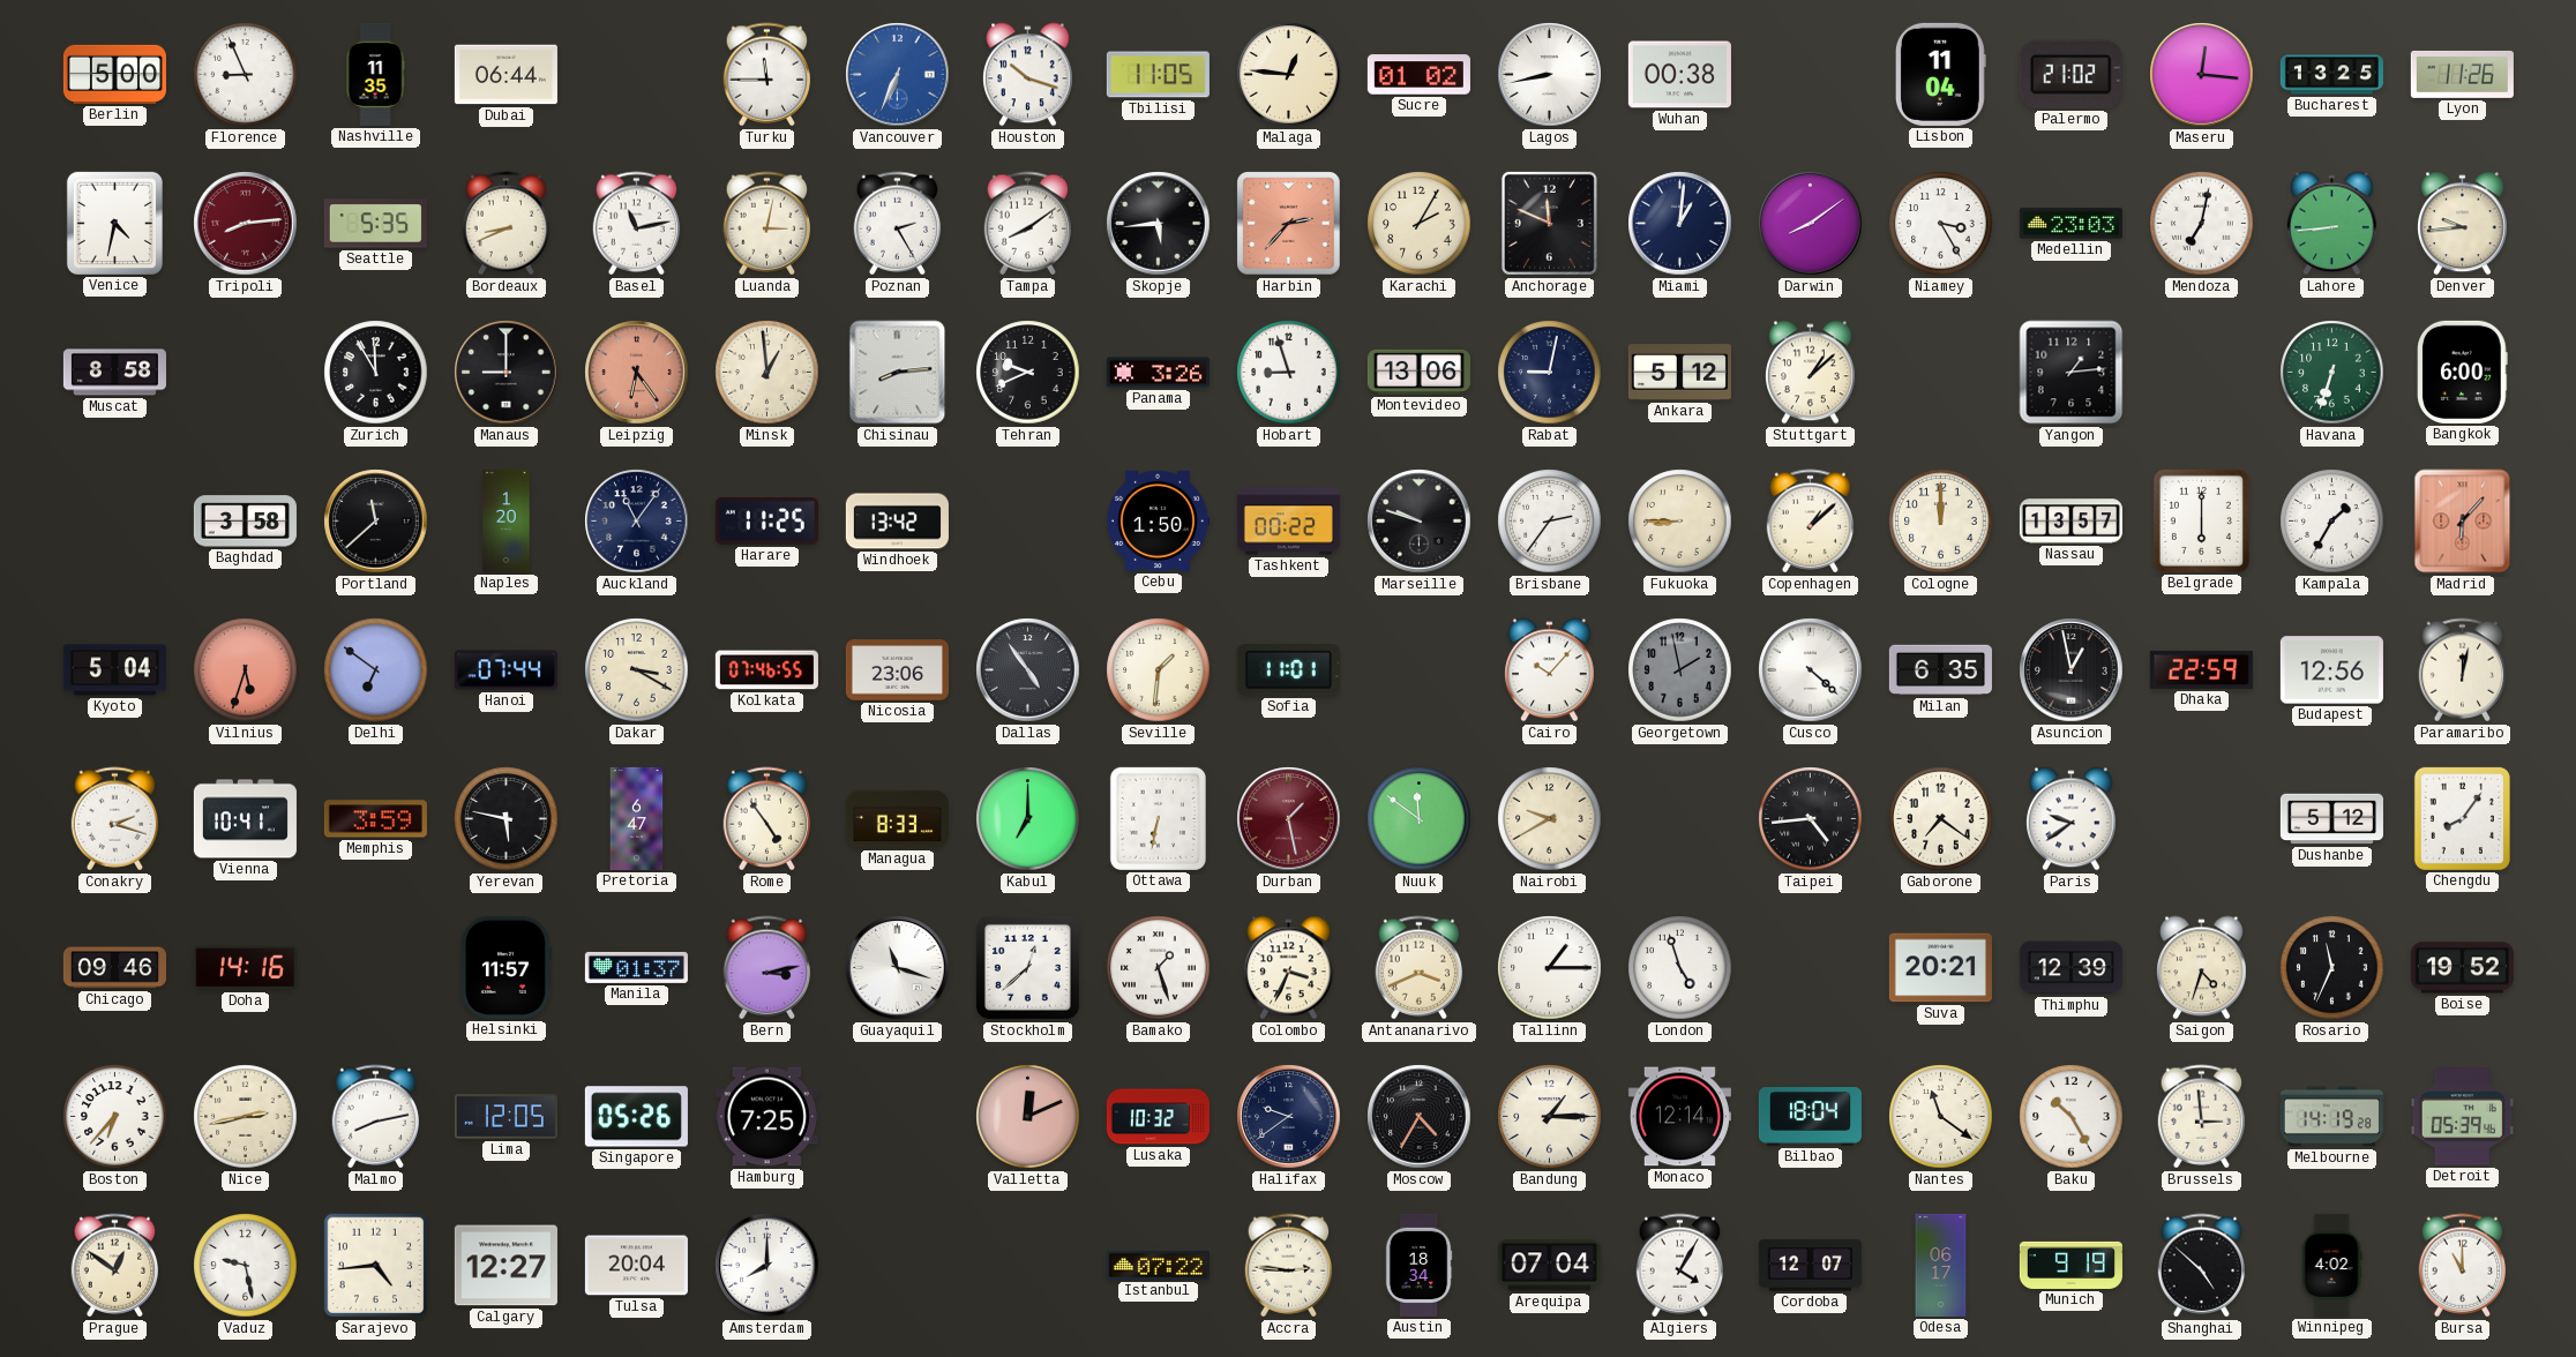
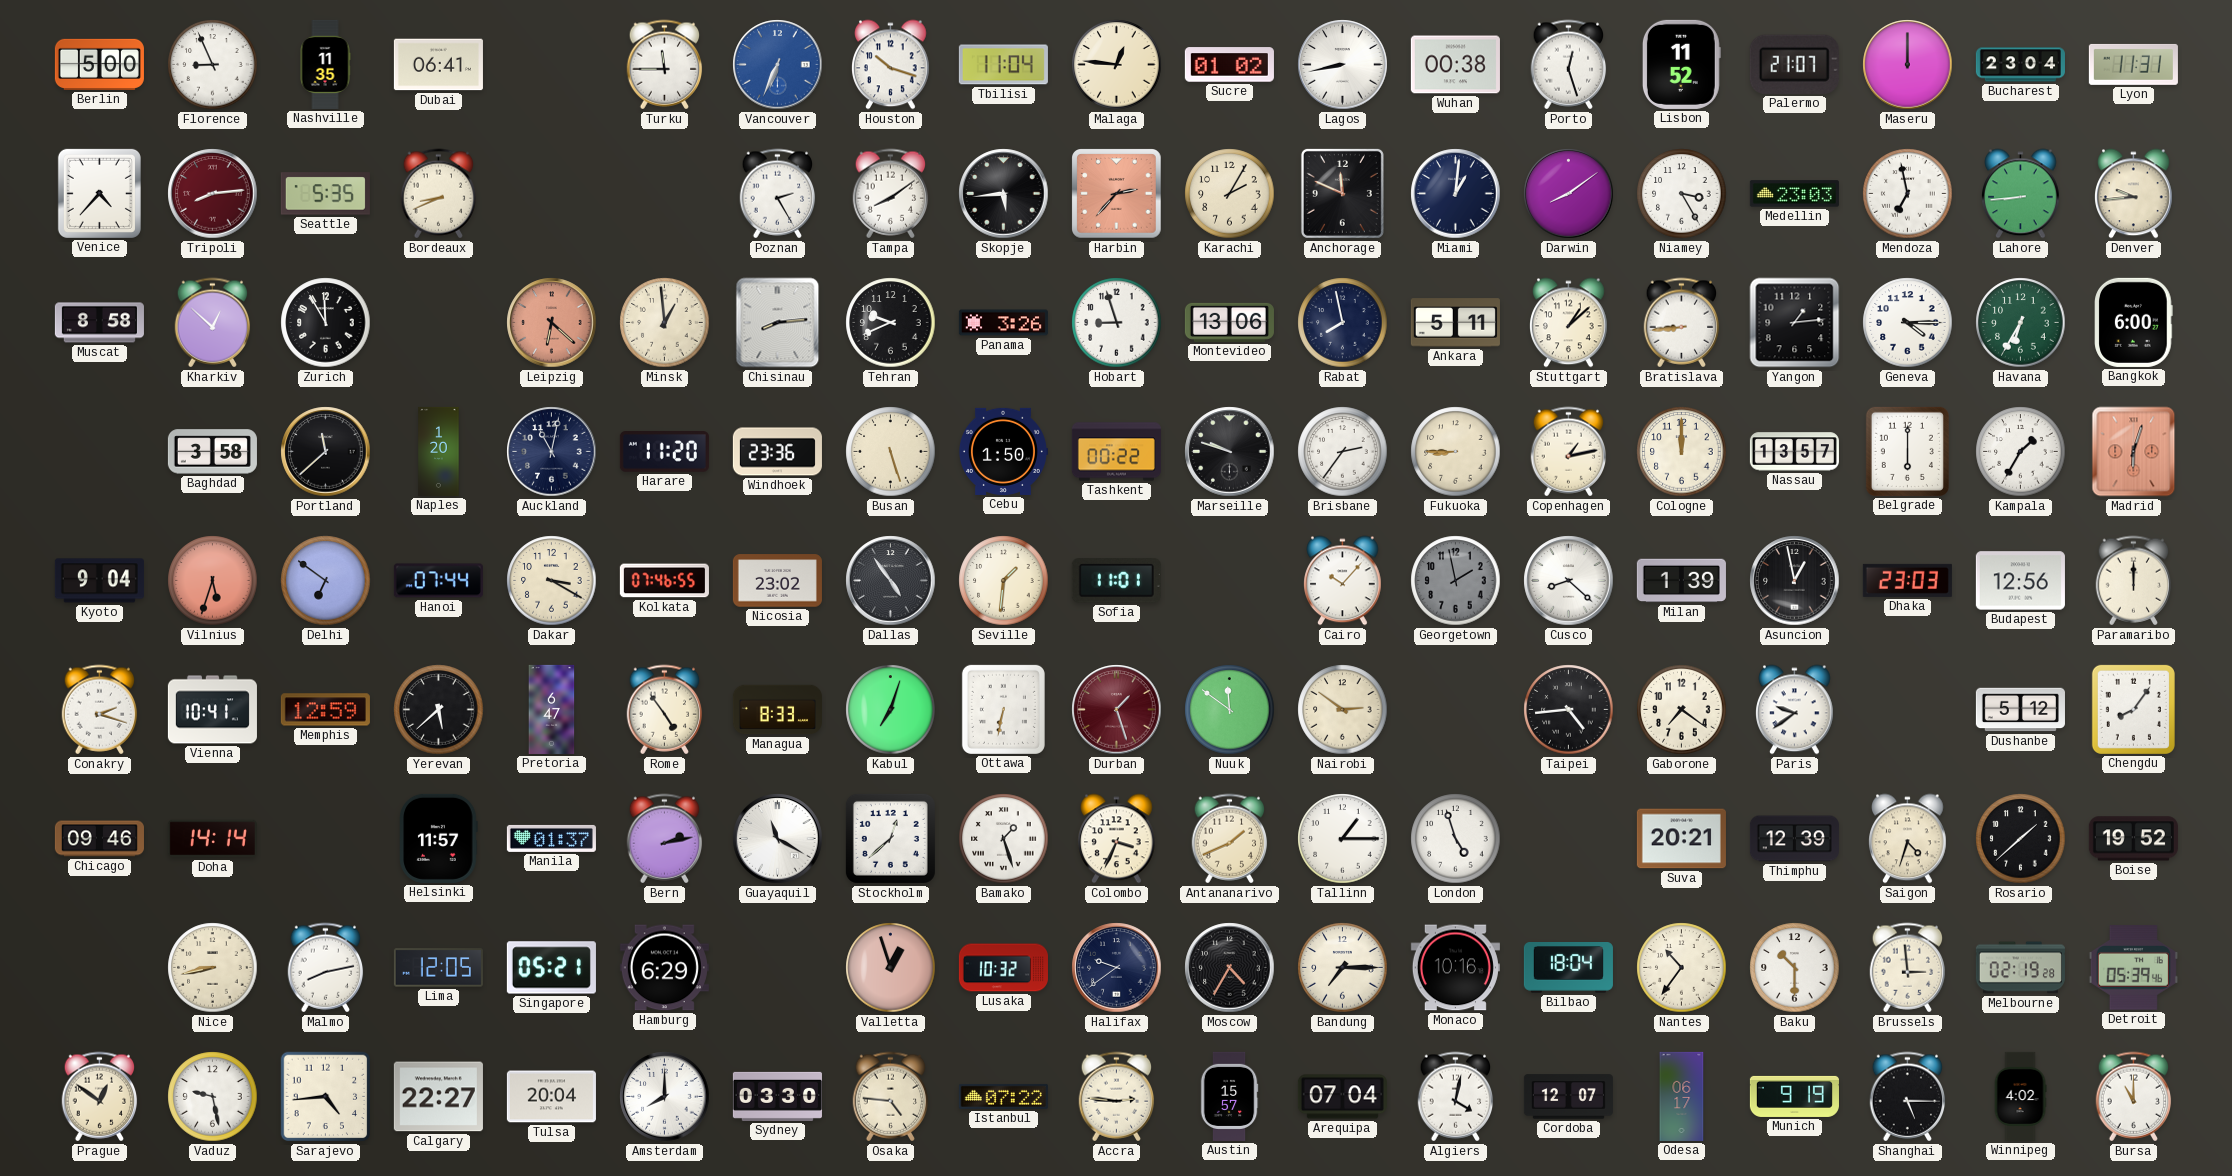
Dubai: 06:44 -> 06:41
Tbilisi: 11:05 -> 11:04
Porto: none -> 12:27
Lisbon: 11:04 -> 11:52
Palermo: 21:02 -> 21:07
Maseru: 12:16 -> 12:00
Bucharest: 13:25 -> 23:04
Lyon: 11:26 -> 11:31
Venice: 4:32 -> 4:37
Basel: 11:13 -> none
Luanda: 3:02 -> none
Mendoza: 7:02 -> 6:58
Kharkiv: none -> 12:52
Manaus: 9:00 -> none
Leipzig: 6:24 -> 6:22
Rabat: 9:02 -> 7:58
Ankara: 5:12 -> 5:11
Bratislava: none -> 8:44
Geneva: none -> 4:15
Havana: 6:33 -> 6:35
Auckland: 11:06 -> 11:02
Harare: 11:25 -> 11:20
Windhoek: 13:42 -> 23:36
Busan: none -> 5:27
Copenhagen: 1:08 -> 1:13
Madrid: 6:07 -> 6:03
Kyoto: 5:04 -> 9:04
Nicosia: 23:06 -> 23:02
Cusco: 4:22 -> 8:22
Milan: 6:35 -> 1:39
Dhaka: 22:59 -> 23:03
Paramaribo: 12:02 -> 12:00
Memphis: 3:59 -> 12:59
Yerevan: 5:47 -> 5:38
Kabul: 7:00 -> 7:03
Durban: 1:28 -> 1:27
Nairobi: 9:40 -> 2:51
Doha: 14:16 -> 14:14
Bern: 3:13 -> 2:13
Guayaquil: 11:18 -> 11:20
Antananarivo: 3:41 -> 1:41
Rosario: 11:34 -> 1:38
Boston: 6:37 -> none
Nice: 2:43 -> 8:43
Singapore: 05:26 -> 05:21
Hamburg: 7:25 -> 6:29
Valletta: 12:11 -> 12:57
Bandung: 1:15 -> 7:15
Monaco: 12:14 -> 10:16
Nantes: 11:21 -> 10:36
Baku: 10:25 -> 10:30
Melbourne: 14:19 -> 02:19
Calgary: 12:27 -> 22:27
Sydney: none -> 03:30
Osaka: none -> 4:46
Austin: 18:34 -> 15:57
Algiers: 4:05 -> 4:02
Shanghai: 4:52 -> 5:15
